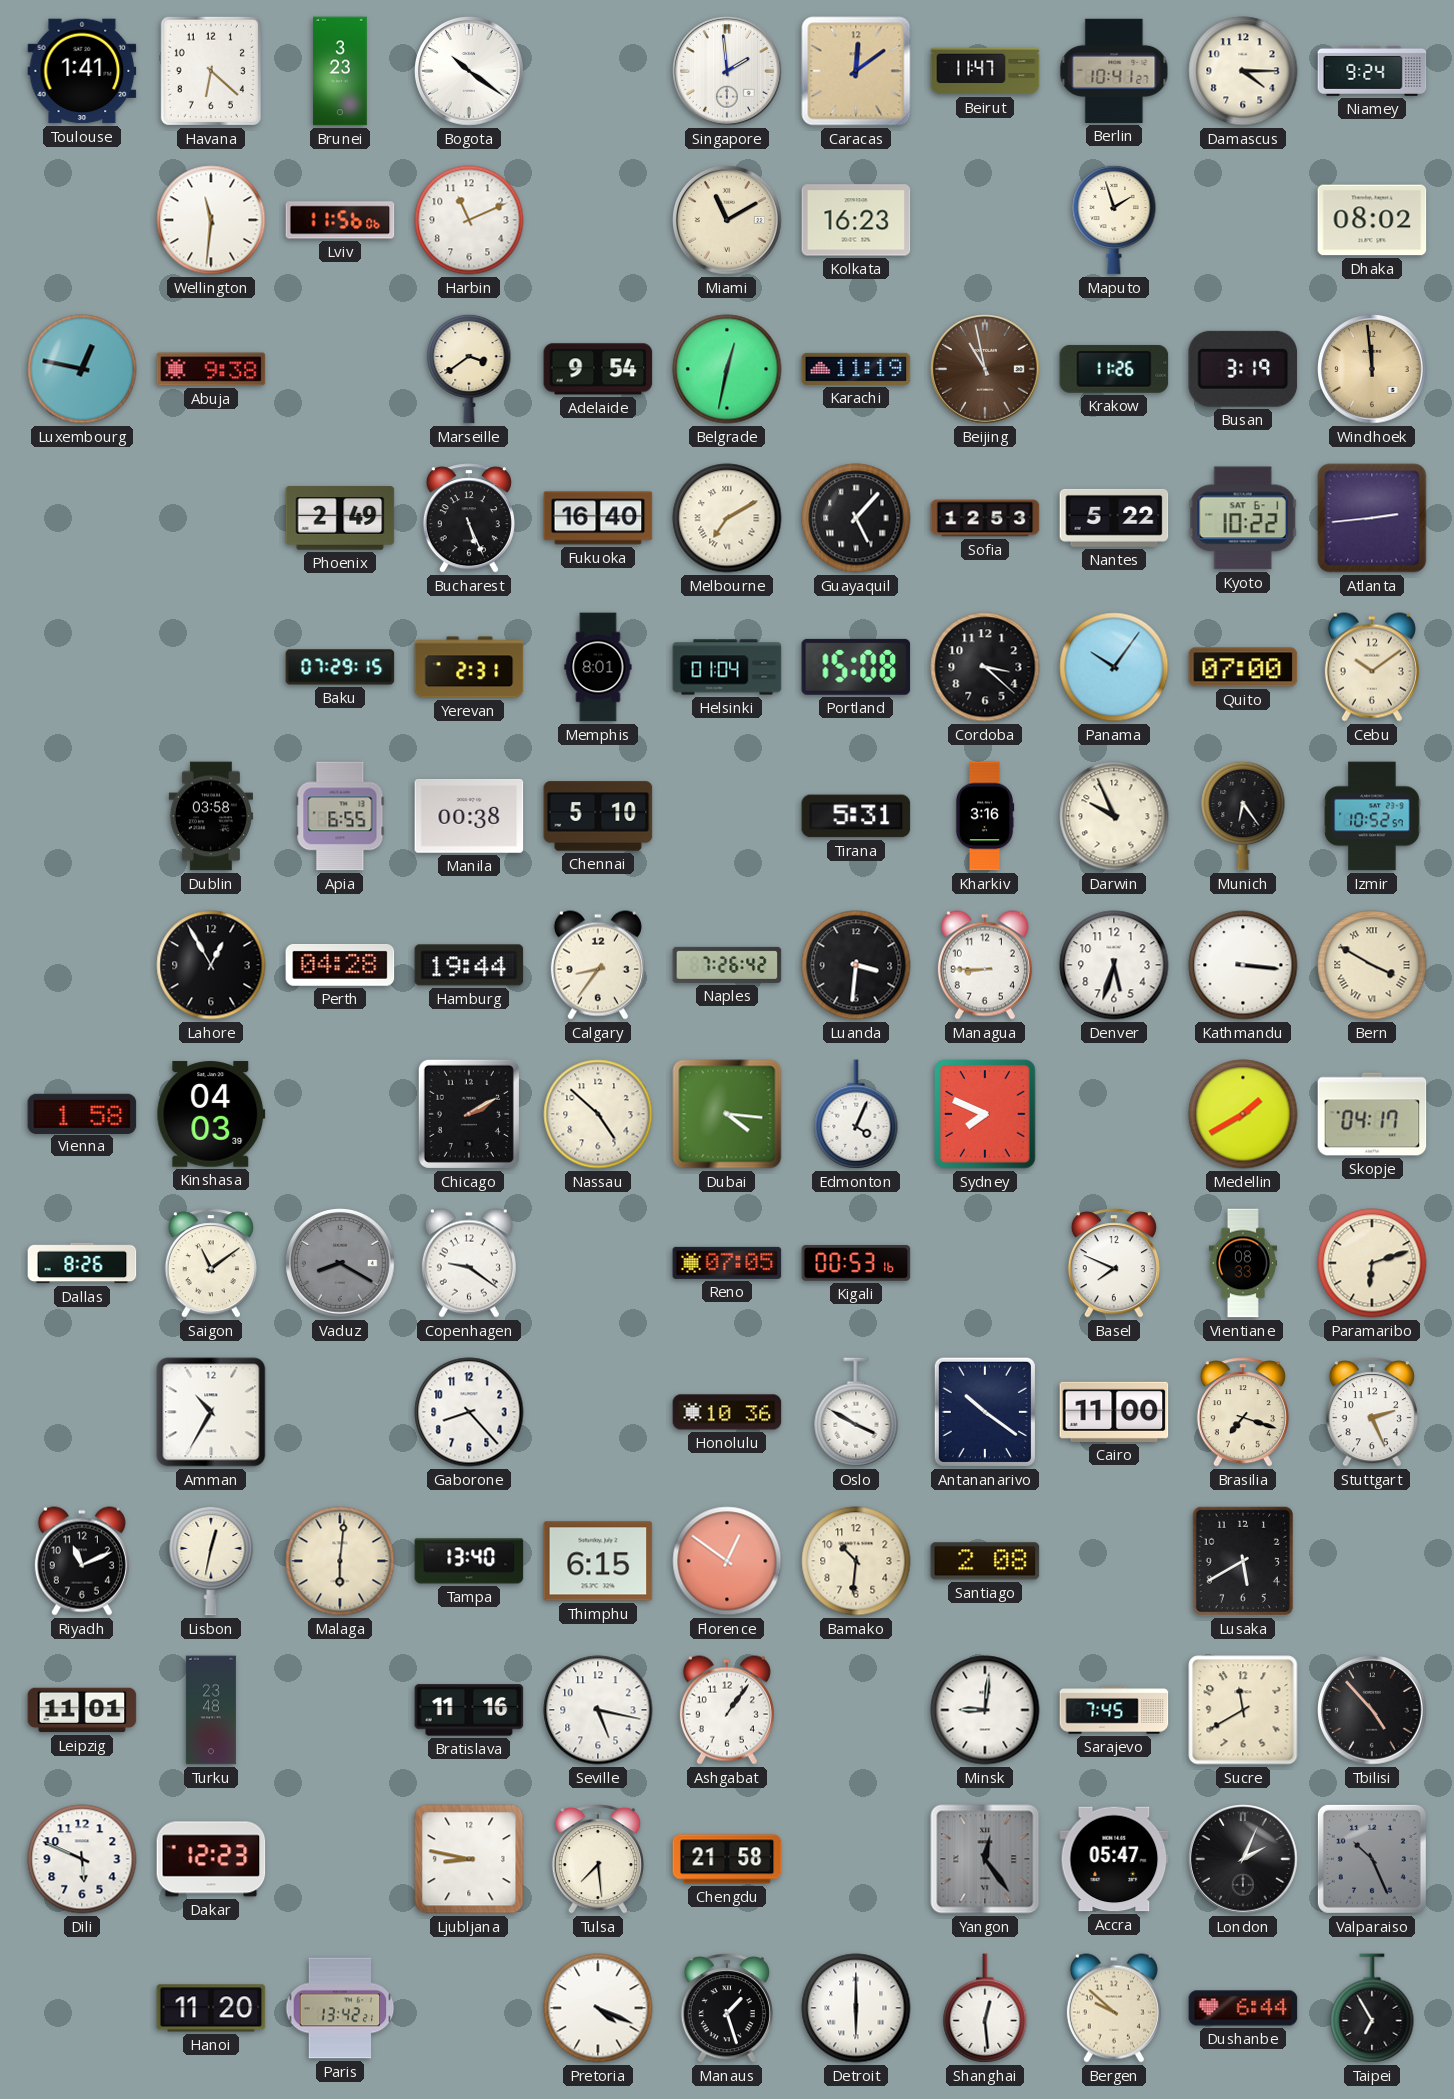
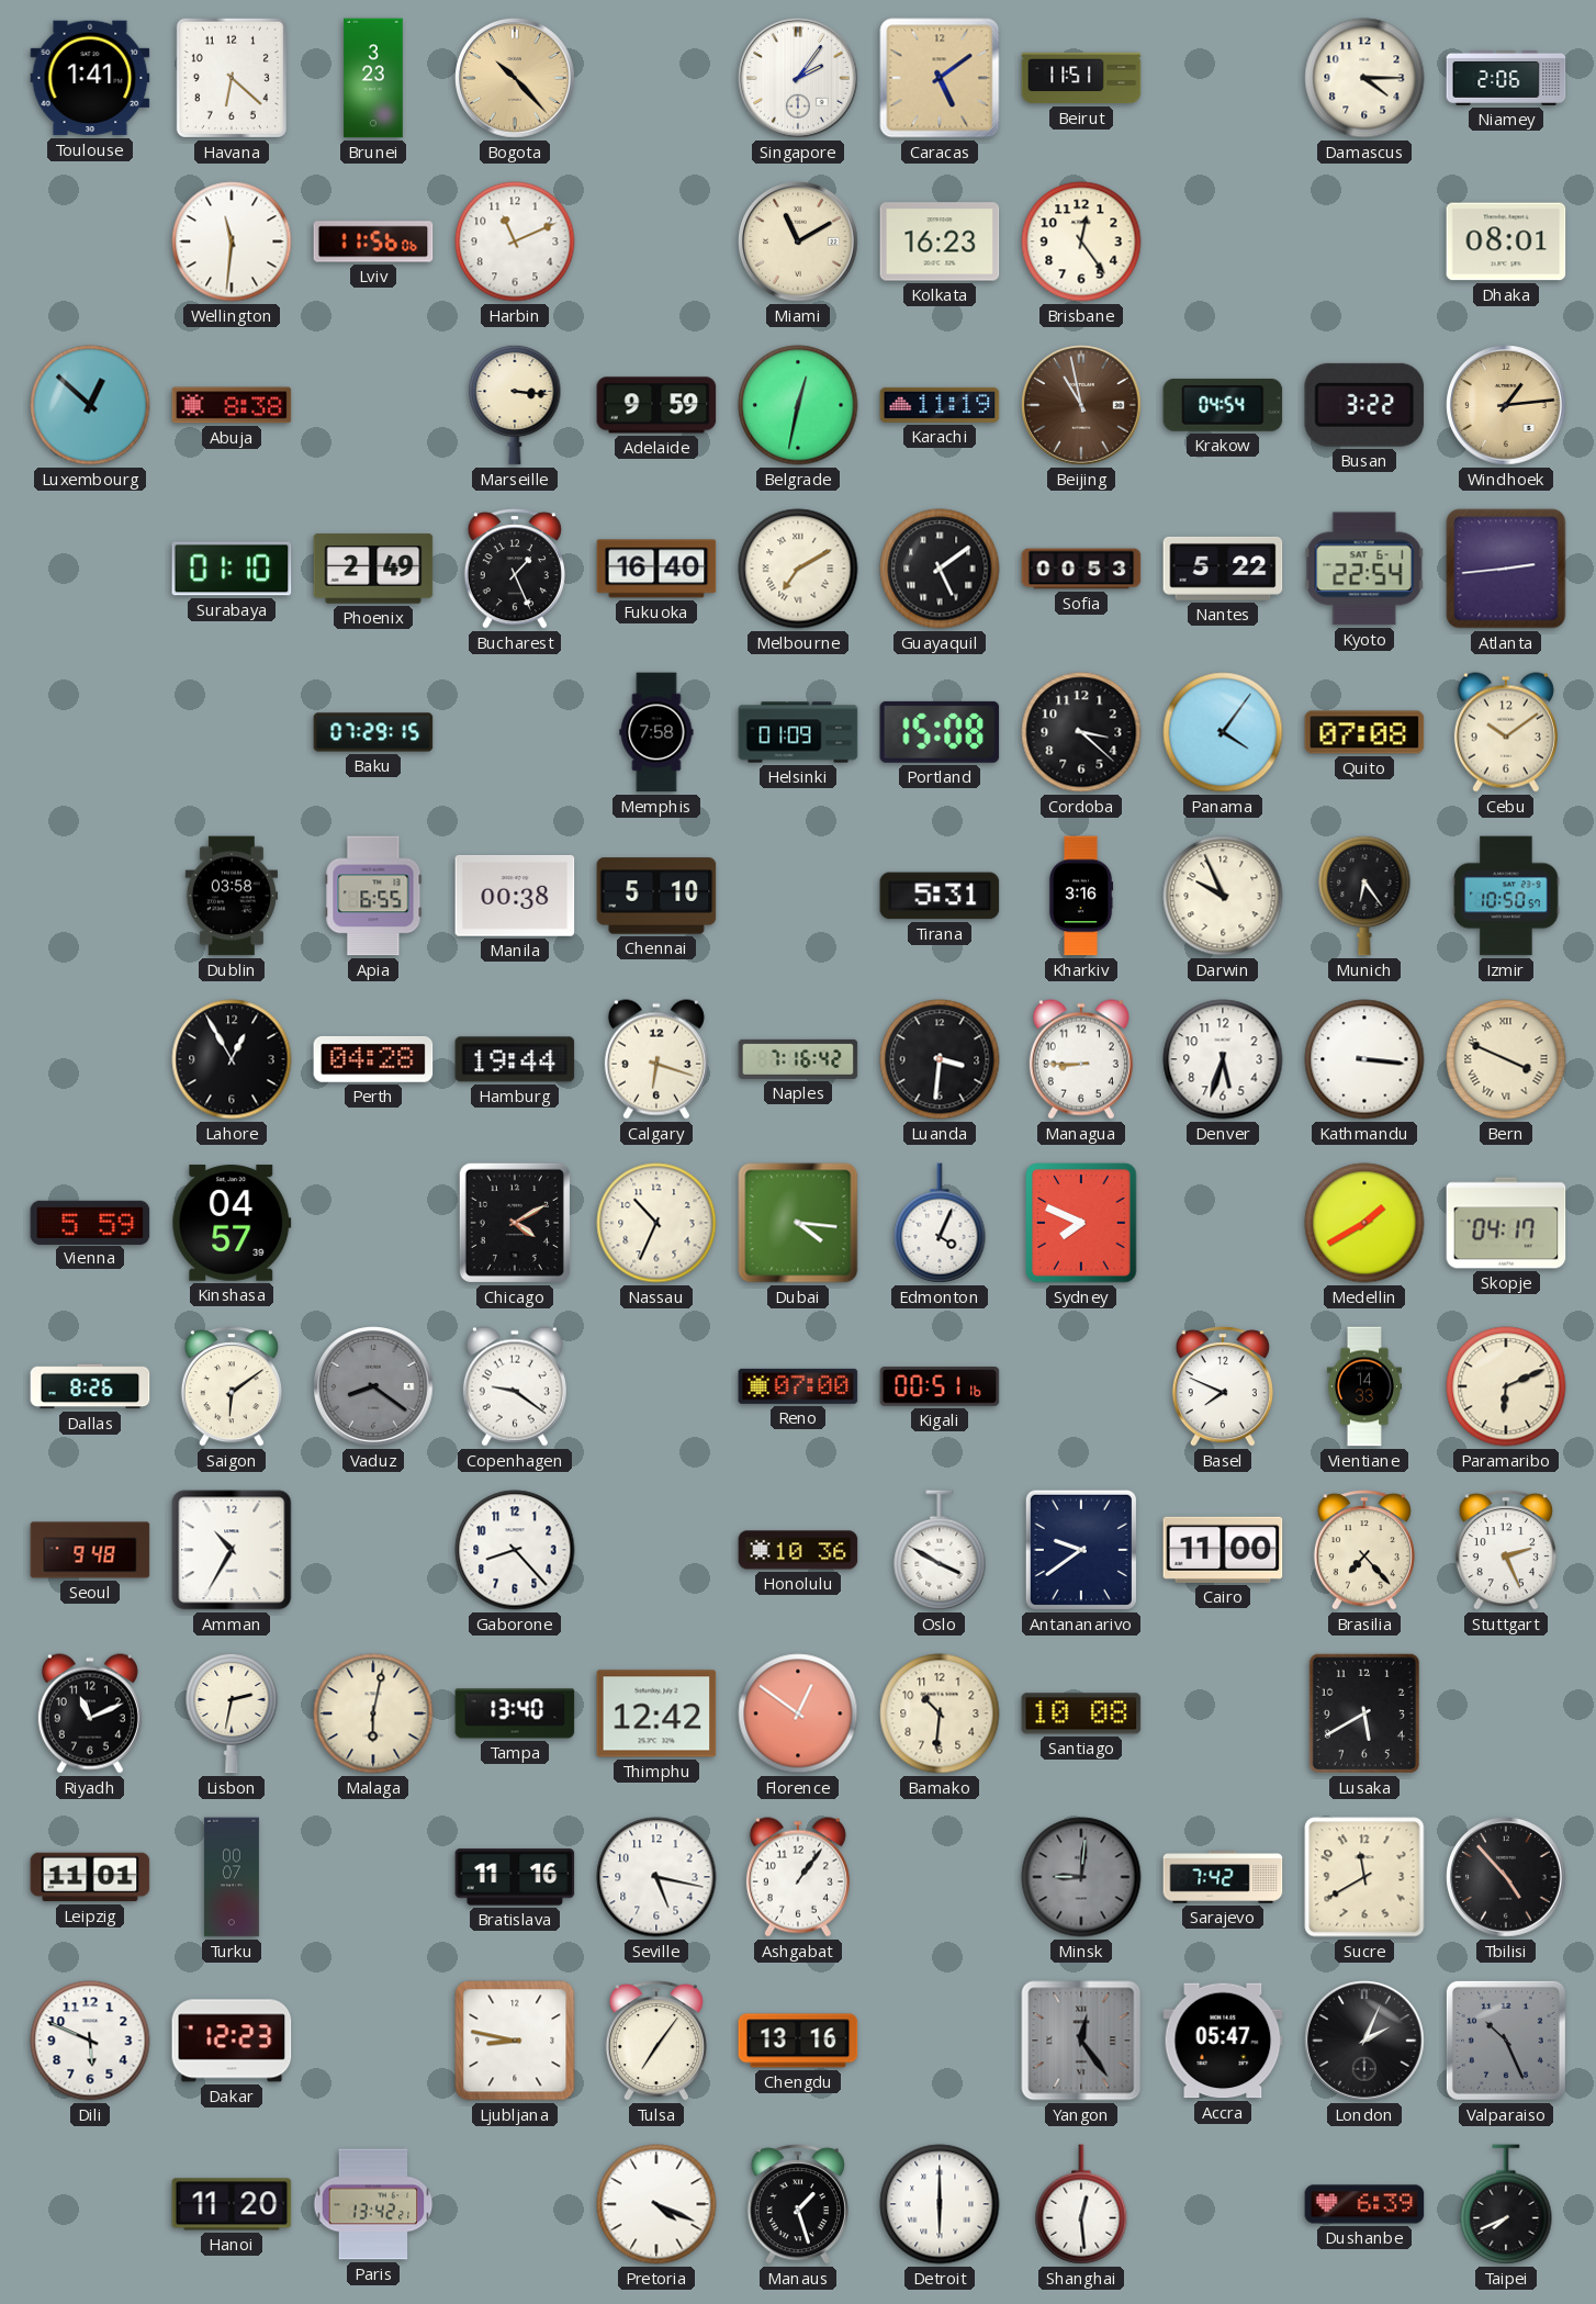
Bogota: 10:21 -> 10:23
Bogota dial: white -> champagne
Singapore: 1:59 -> 2:06
Caracas: 12:09 -> 5:09
Beirut: 11:47 -> 11:51
Berlin: 10:41 -> none
Niamey: 9:24 -> 2:06
Brisbane: none -> 12:24
Maputo: 1:57 -> none
Dhaka: 08:02 -> 08:01
Luxembourg: 12:47 -> 12:52
Abuja: 9:38 -> 8:38
Marseille: 3:39 -> 3:16
Adelaide: 9:54 -> 9:59
Krakow: 11:26 -> 04:54
Busan: 3:19 -> 3:22
Windhoek: 11:59 -> 1:14
Surabaya: none -> 01:10
Bucharest: 5:26 -> 1:26
Guayaquil: 5:07 -> 5:09
Sofia: 12:53 -> 00:53
Kyoto: 10:22 -> 22:54
Yerevan: 2:31 -> none
Memphis: 8:01 -> 7:58
Helsinki: 01:04 -> 01:09
Panama: 10:06 -> 4:06
Quito: 07:00 -> 07:08
Izmir: 10:52 -> 10:50
Calgary: 8:36 -> 6:18
Naples: 7:26 -> 7:16
Bern: 3:50 -> 3:49
Vienna: 1:58 -> 5:59
Kinshasa: 04:03 -> 04:57
Chicago: 2:10 -> 4:10
Nassau: 4:52 -> 10:34
Saigon: 11:09 -> 6:09
Vaduz: 8:20 -> 8:21
Reno: 07:05 -> 07:00
Kigali: 00:53 -> 00:51
Vientiane: 08:33 -> 14:33
Paramaribo: 6:12 -> 6:11
Seoul: none -> 9:48
Antananarivo: 10:21 -> 9:39
Brasilia: 7:18 -> 7:23
Lisbon: 12:32 -> 2:32
Malaga: 6:01 -> 6:02
Thimphu: 6:15 -> 12:42
Santiago: 2:08 -> 10:08
Turku: 23:48 -> 00:07
Minsk dial: white -> grey
Sarajevo: 7:45 -> 7:42
Tulsa: 7:29 -> 7:06
Chengdu: 21:58 -> 13:16
Bergen: 9:52 -> none
Dushanbe: 6:44 -> 6:39
Taipei: 6:55 -> 7:41
